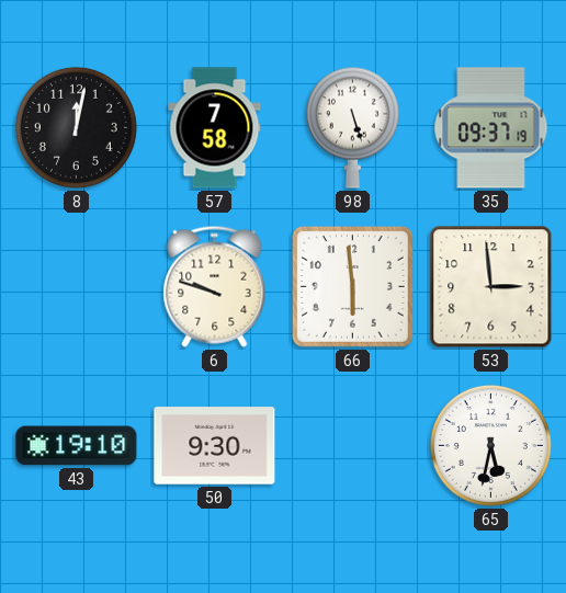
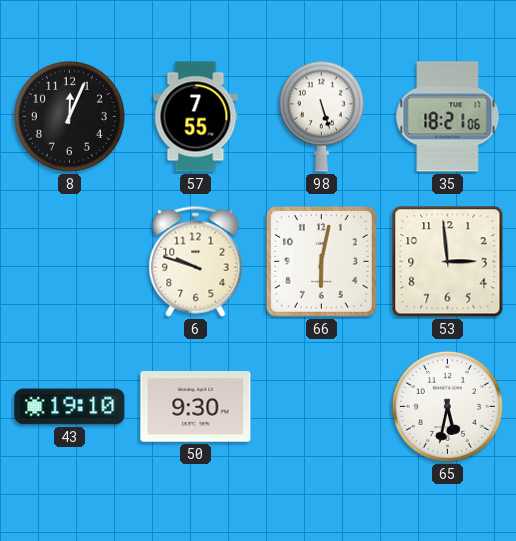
8: 12:02 -> 12:04
57: 7:58 -> 7:55
35: 09:37 -> 18:21
66: 5:59 -> 6:02
